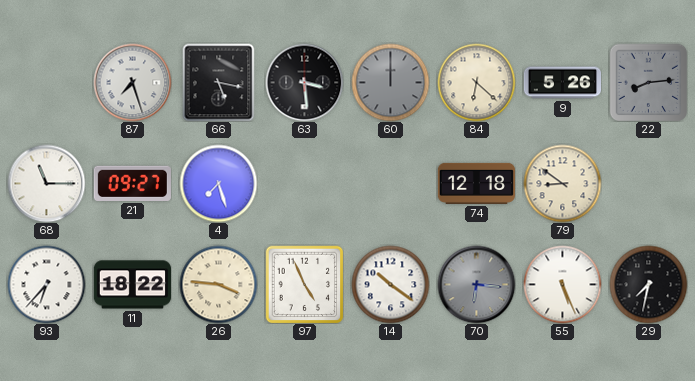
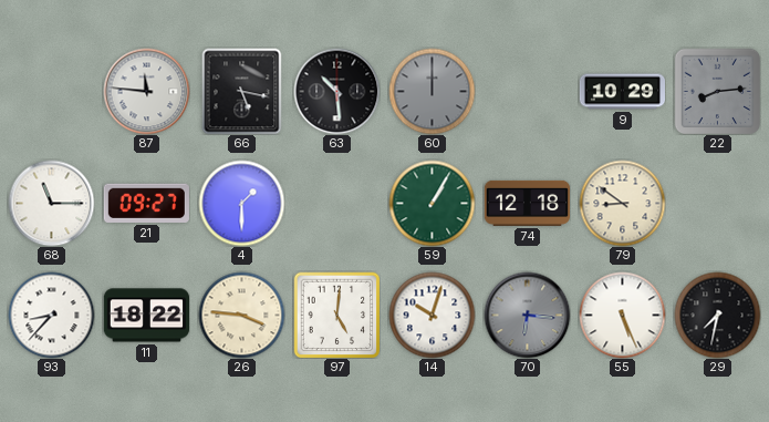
87: 7:27 -> 11:46
63: 3:29 -> 10:29
84: 6:22 -> none
9: 5:26 -> 10:29
4: 7:27 -> 1:30
59: none -> 1:05
93: 6:37 -> 8:37
97: 4:56 -> 5:01
14: 10:21 -> 10:03
